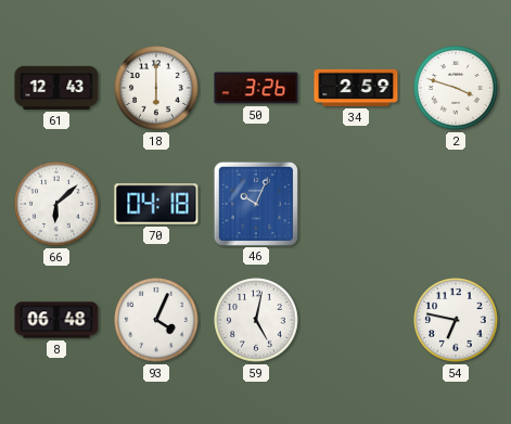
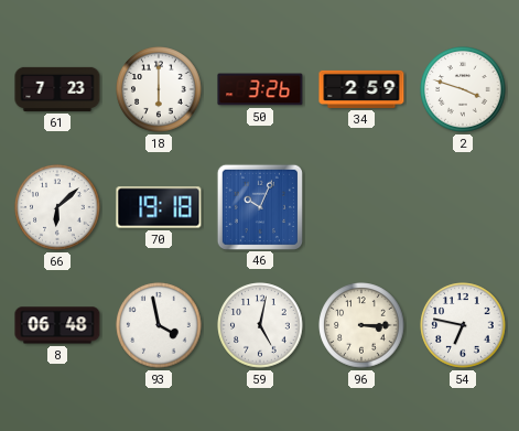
61: 12:43 -> 7:23
70: 04:18 -> 19:18
93: 4:04 -> 3:58
96: none -> 3:15
